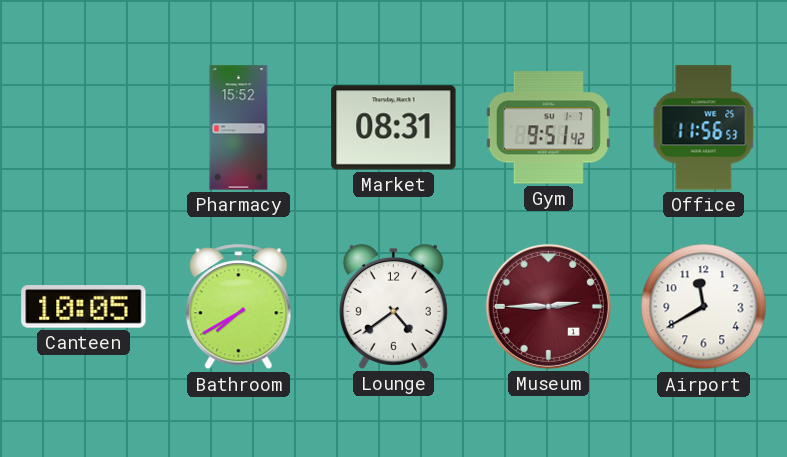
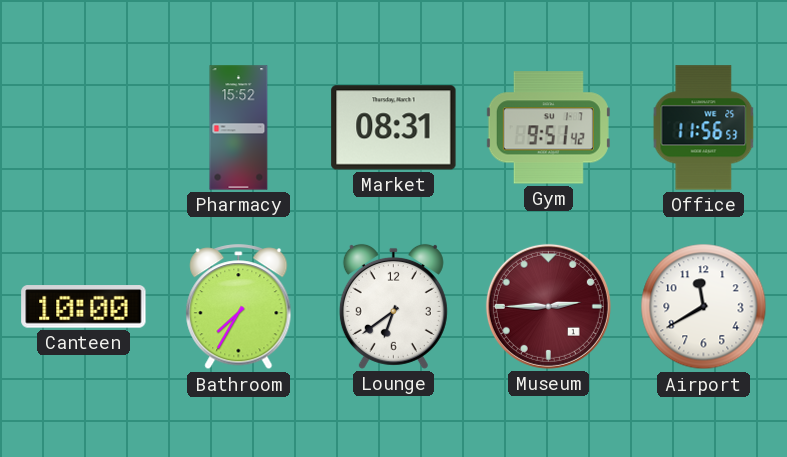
Canteen: 10:05 -> 10:00
Bathroom: 7:40 -> 7:35
Lounge: 4:39 -> 6:39
